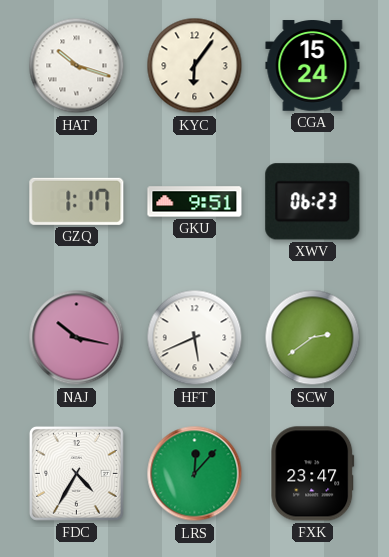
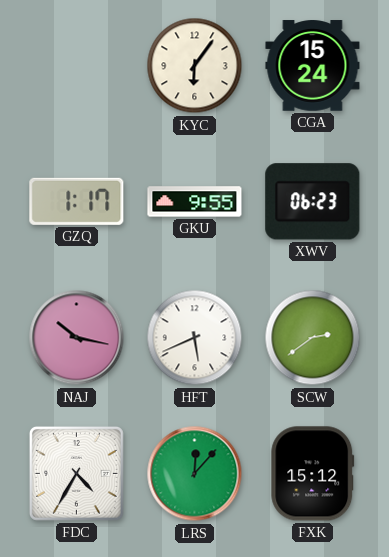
HAT: 10:18 -> none
GKU: 9:51 -> 9:55
FXK: 23:47 -> 15:12
